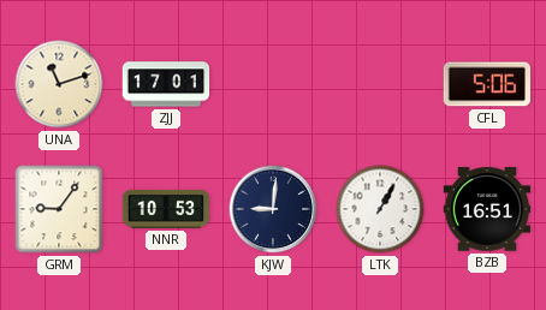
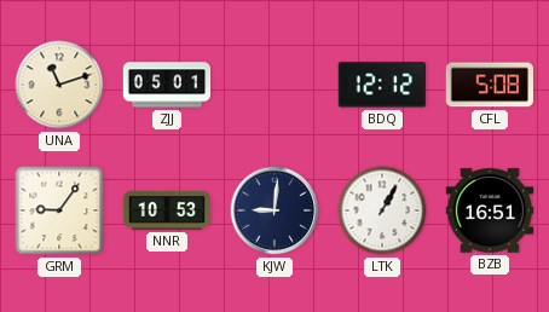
ZJJ: 17:01 -> 05:01
BDQ: none -> 12:12
CFL: 5:06 -> 5:08
